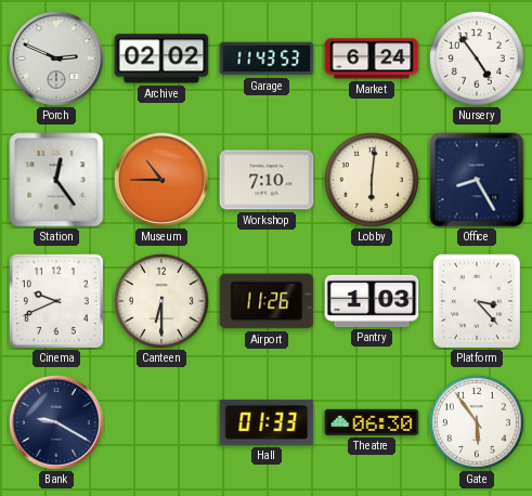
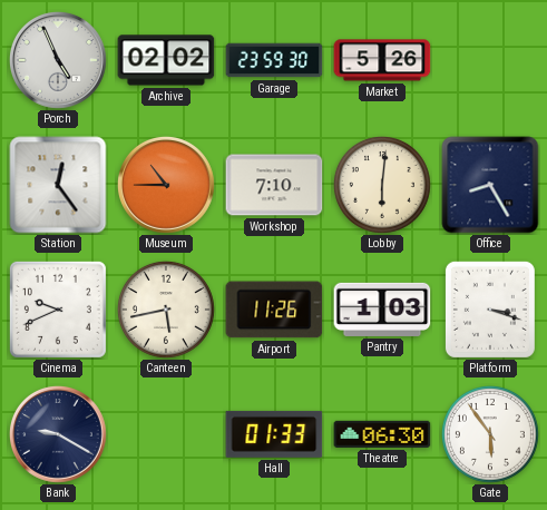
Porch: 2:49 -> 4:56
Garage: 11:43 -> 23:59
Market: 6:24 -> 5:26
Nursery: 4:54 -> none
Canteen: 6:30 -> 5:43
Platform: 3:23 -> 3:18
